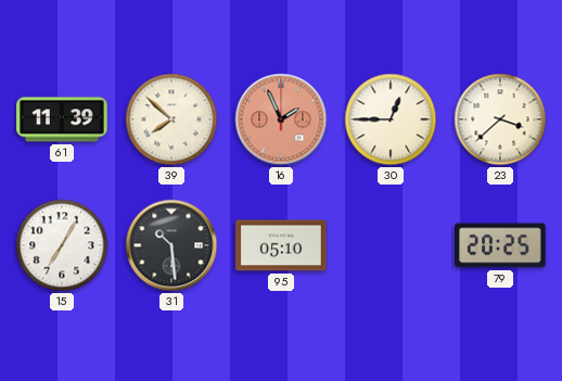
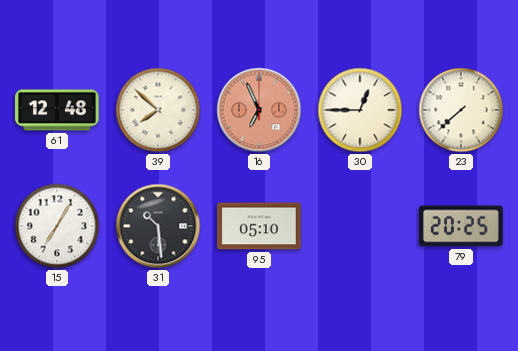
61: 11:39 -> 12:48
16: 1:56 -> 6:56
23: 3:38 -> 7:38
